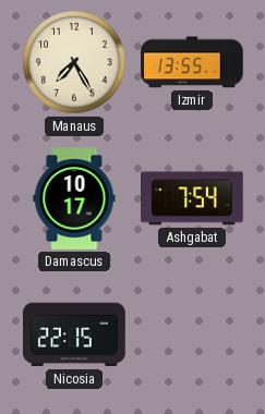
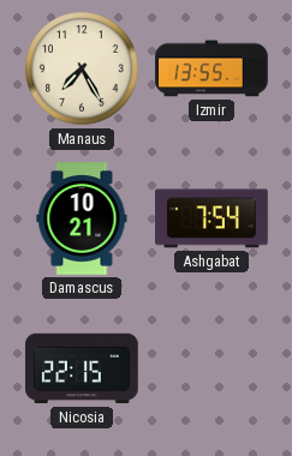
Damascus: 10:17 -> 10:21
